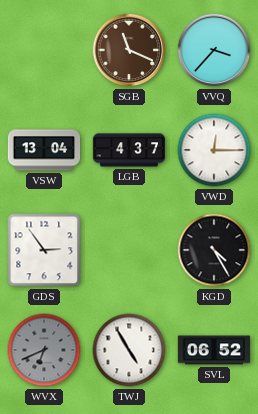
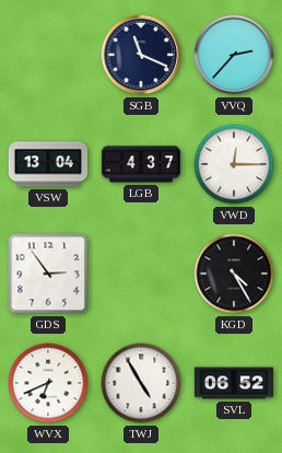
SGB dial: brown -> navy
VVQ: 3:37 -> 2:37
WVX dial: grey -> white
